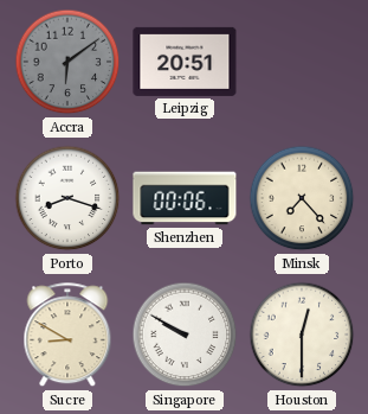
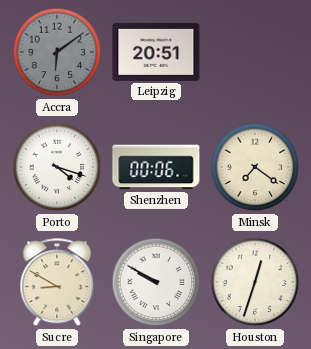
Porto: 8:18 -> 4:18
Minsk: 7:23 -> 7:21
Houston: 12:30 -> 12:33
